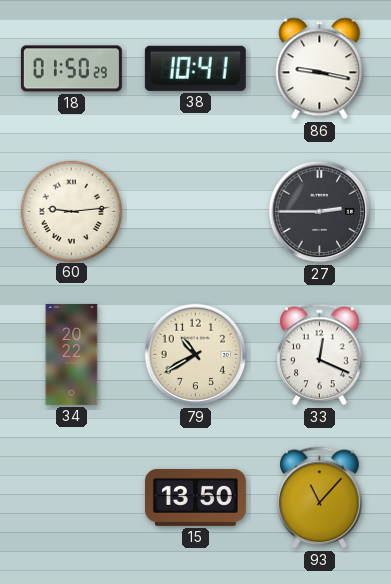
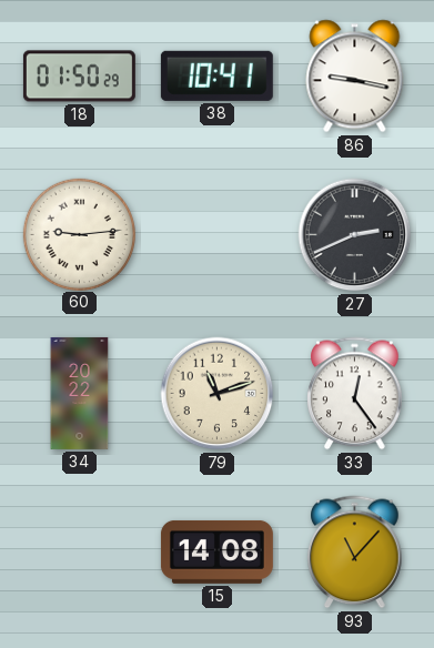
27: 2:45 -> 2:41
79: 10:40 -> 11:12
33: 12:19 -> 12:24
15: 13:50 -> 14:08
